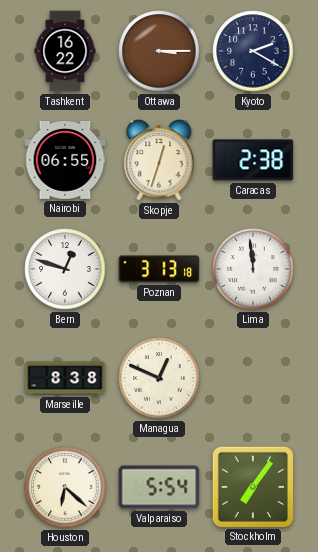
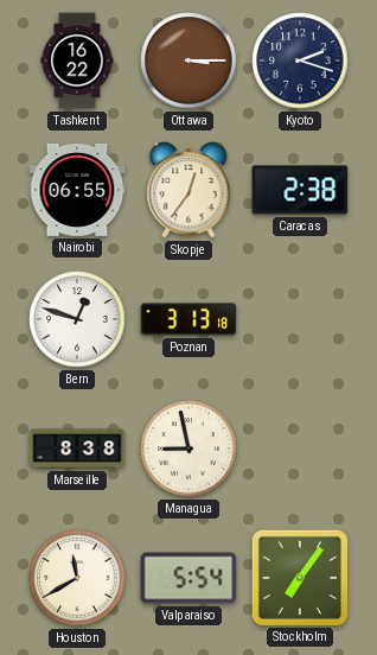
Kyoto: 2:20 -> 2:18
Skopje: 12:33 -> 12:36
Lima: 11:59 -> none
Managua: 12:49 -> 8:58
Houston: 6:22 -> 11:40
